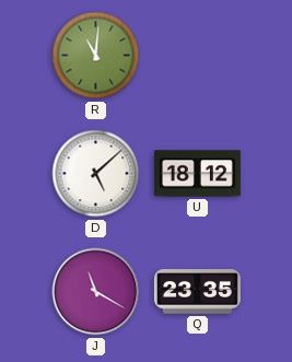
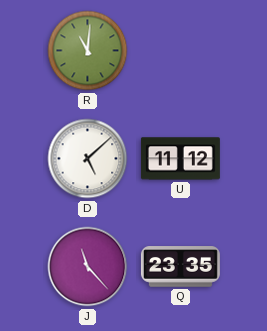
U: 18:12 -> 11:12
J: 11:20 -> 11:23
